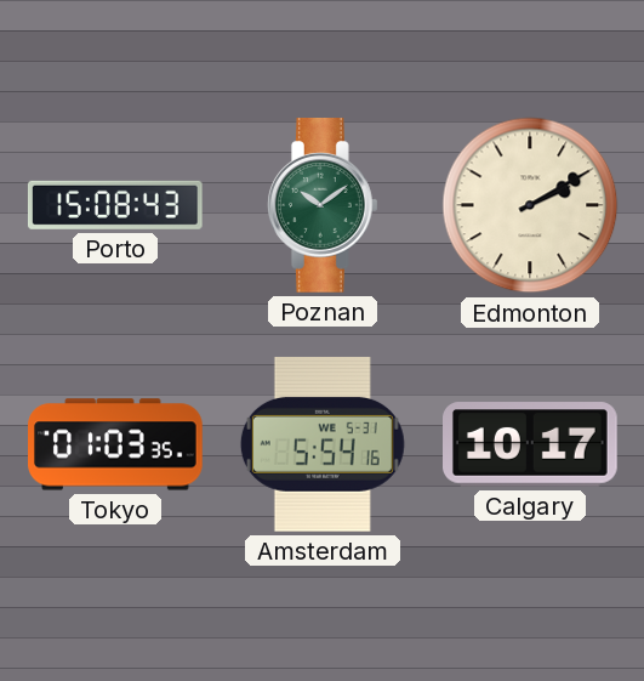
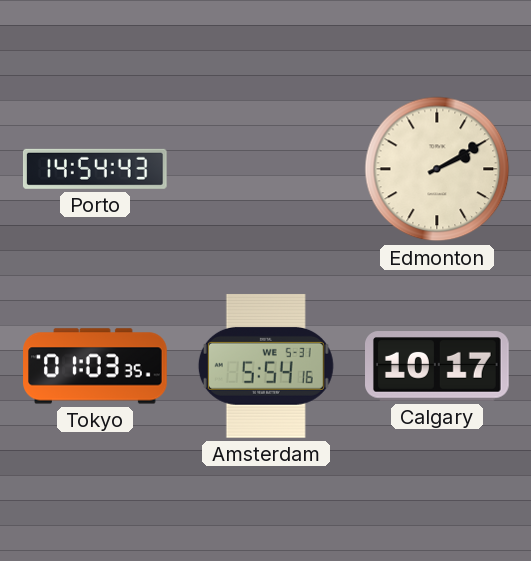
Porto: 15:08 -> 14:54
Poznan: 10:09 -> none
